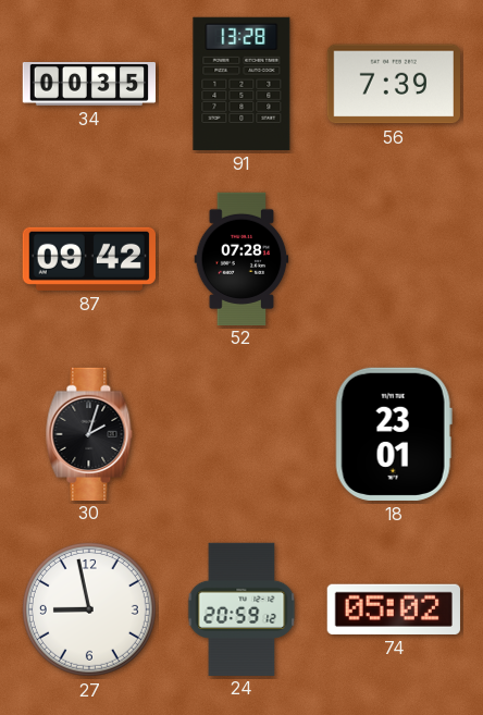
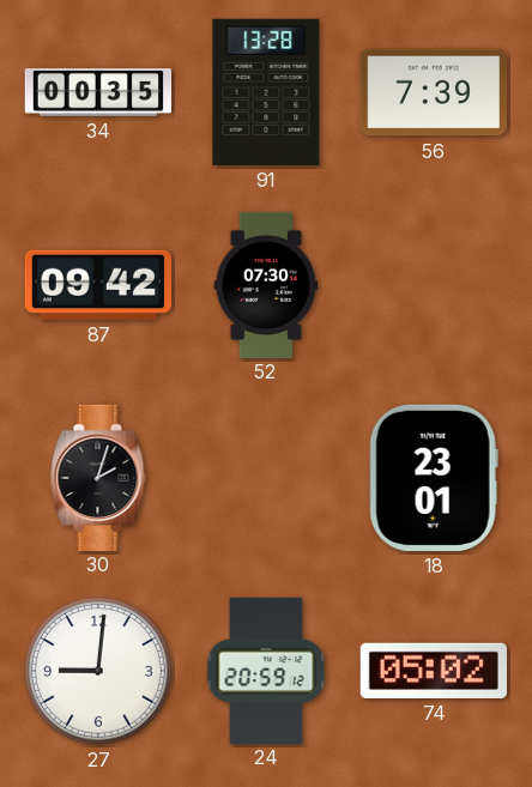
52: 07:28 -> 07:30
27: 8:58 -> 9:01
